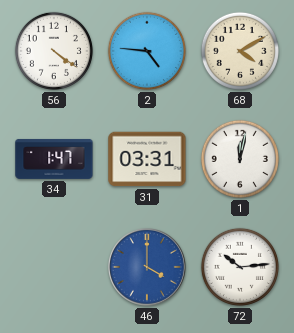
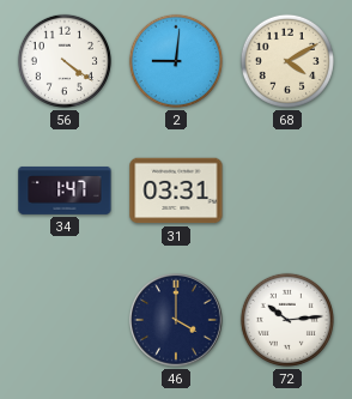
2: 4:46 -> 9:01
1: 12:02 -> none
46 dial: blue -> navy
